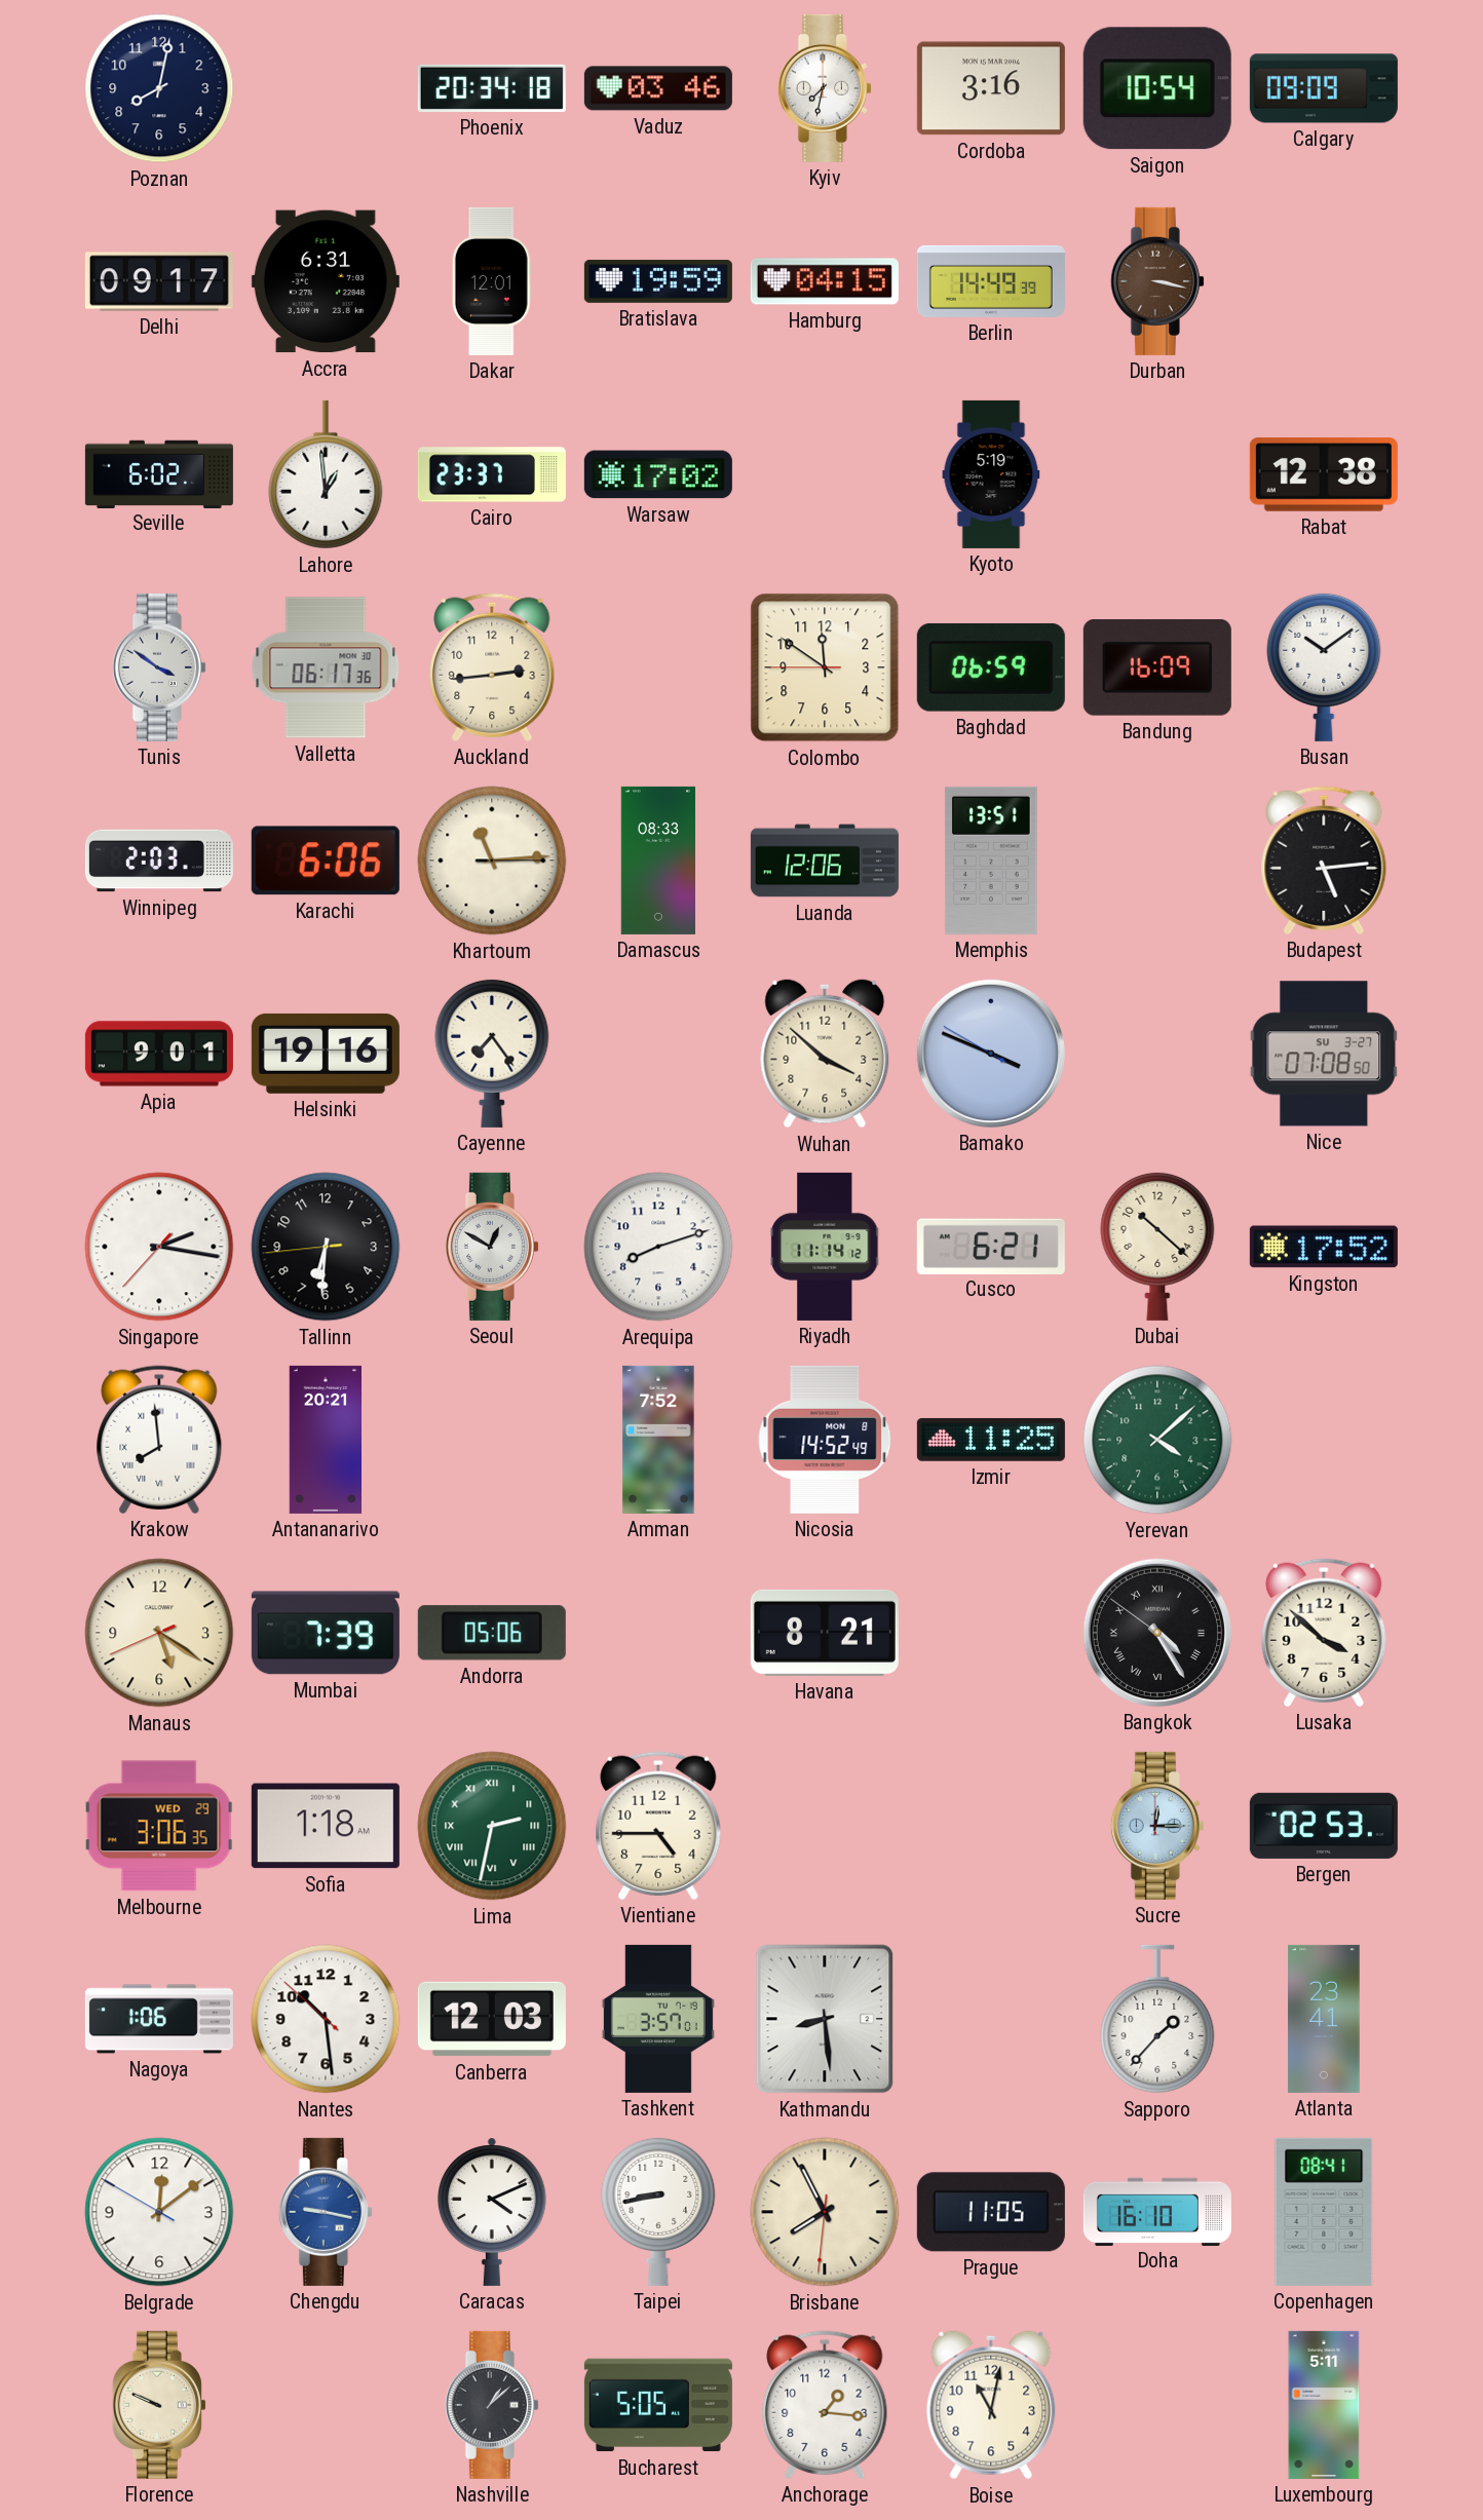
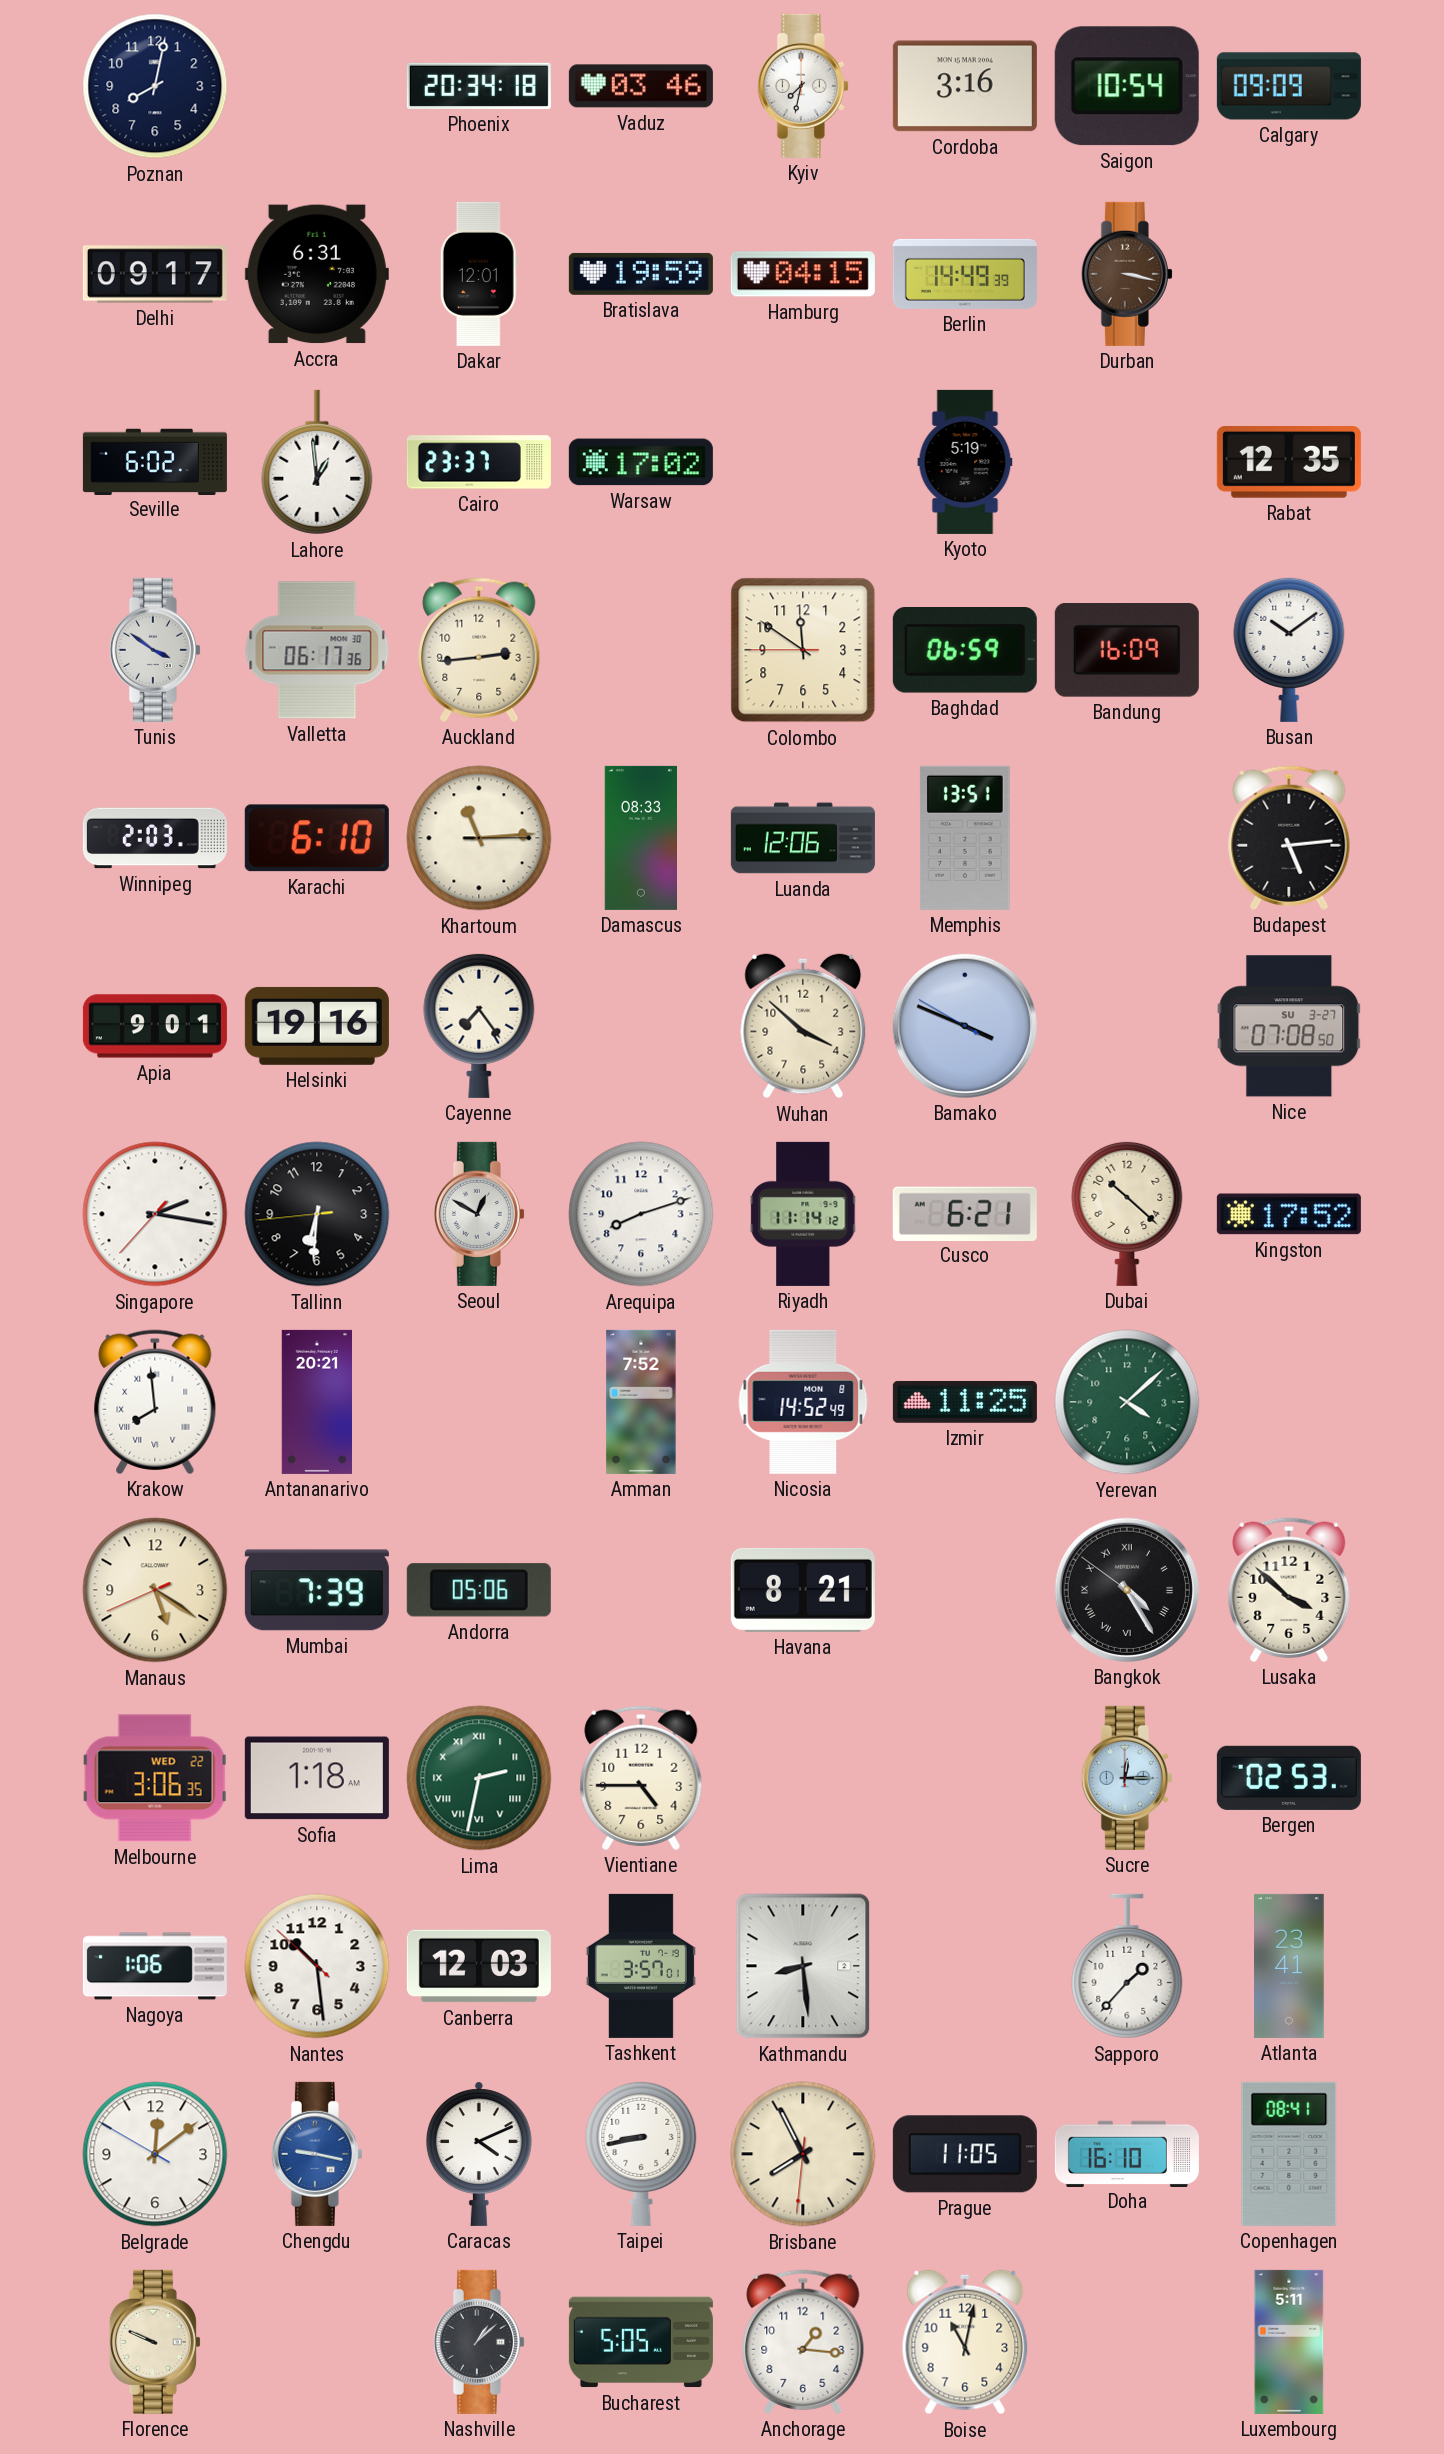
Rabat: 12:38 -> 12:35
Karachi: 6:06 -> 6:10
Melbourne date: WED 29 -> WED 22
